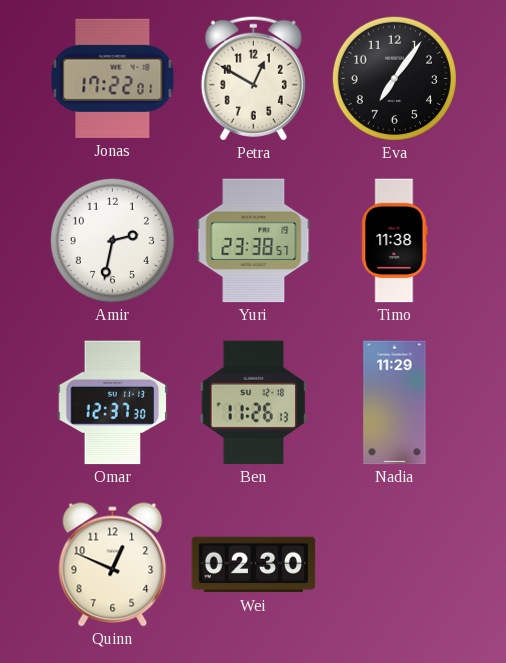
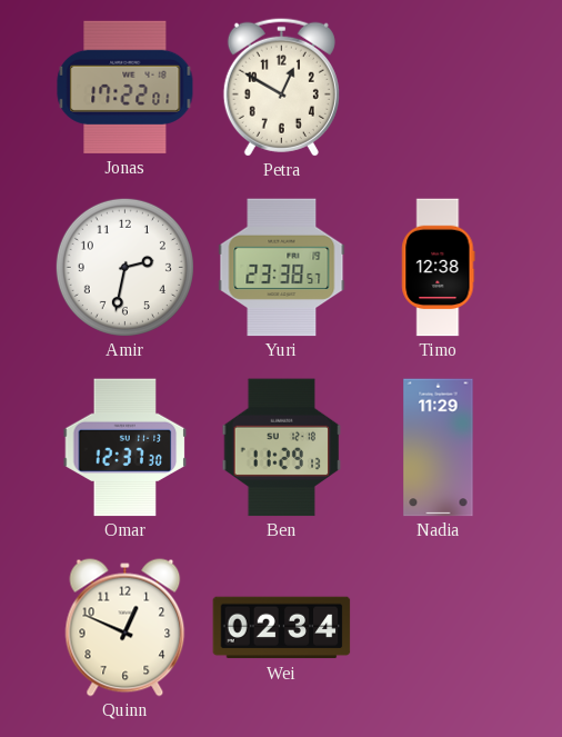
Eva: 7:06 -> none
Timo: 11:38 -> 12:38
Ben: 11:26 -> 11:29
Wei: 02:30 -> 02:34
